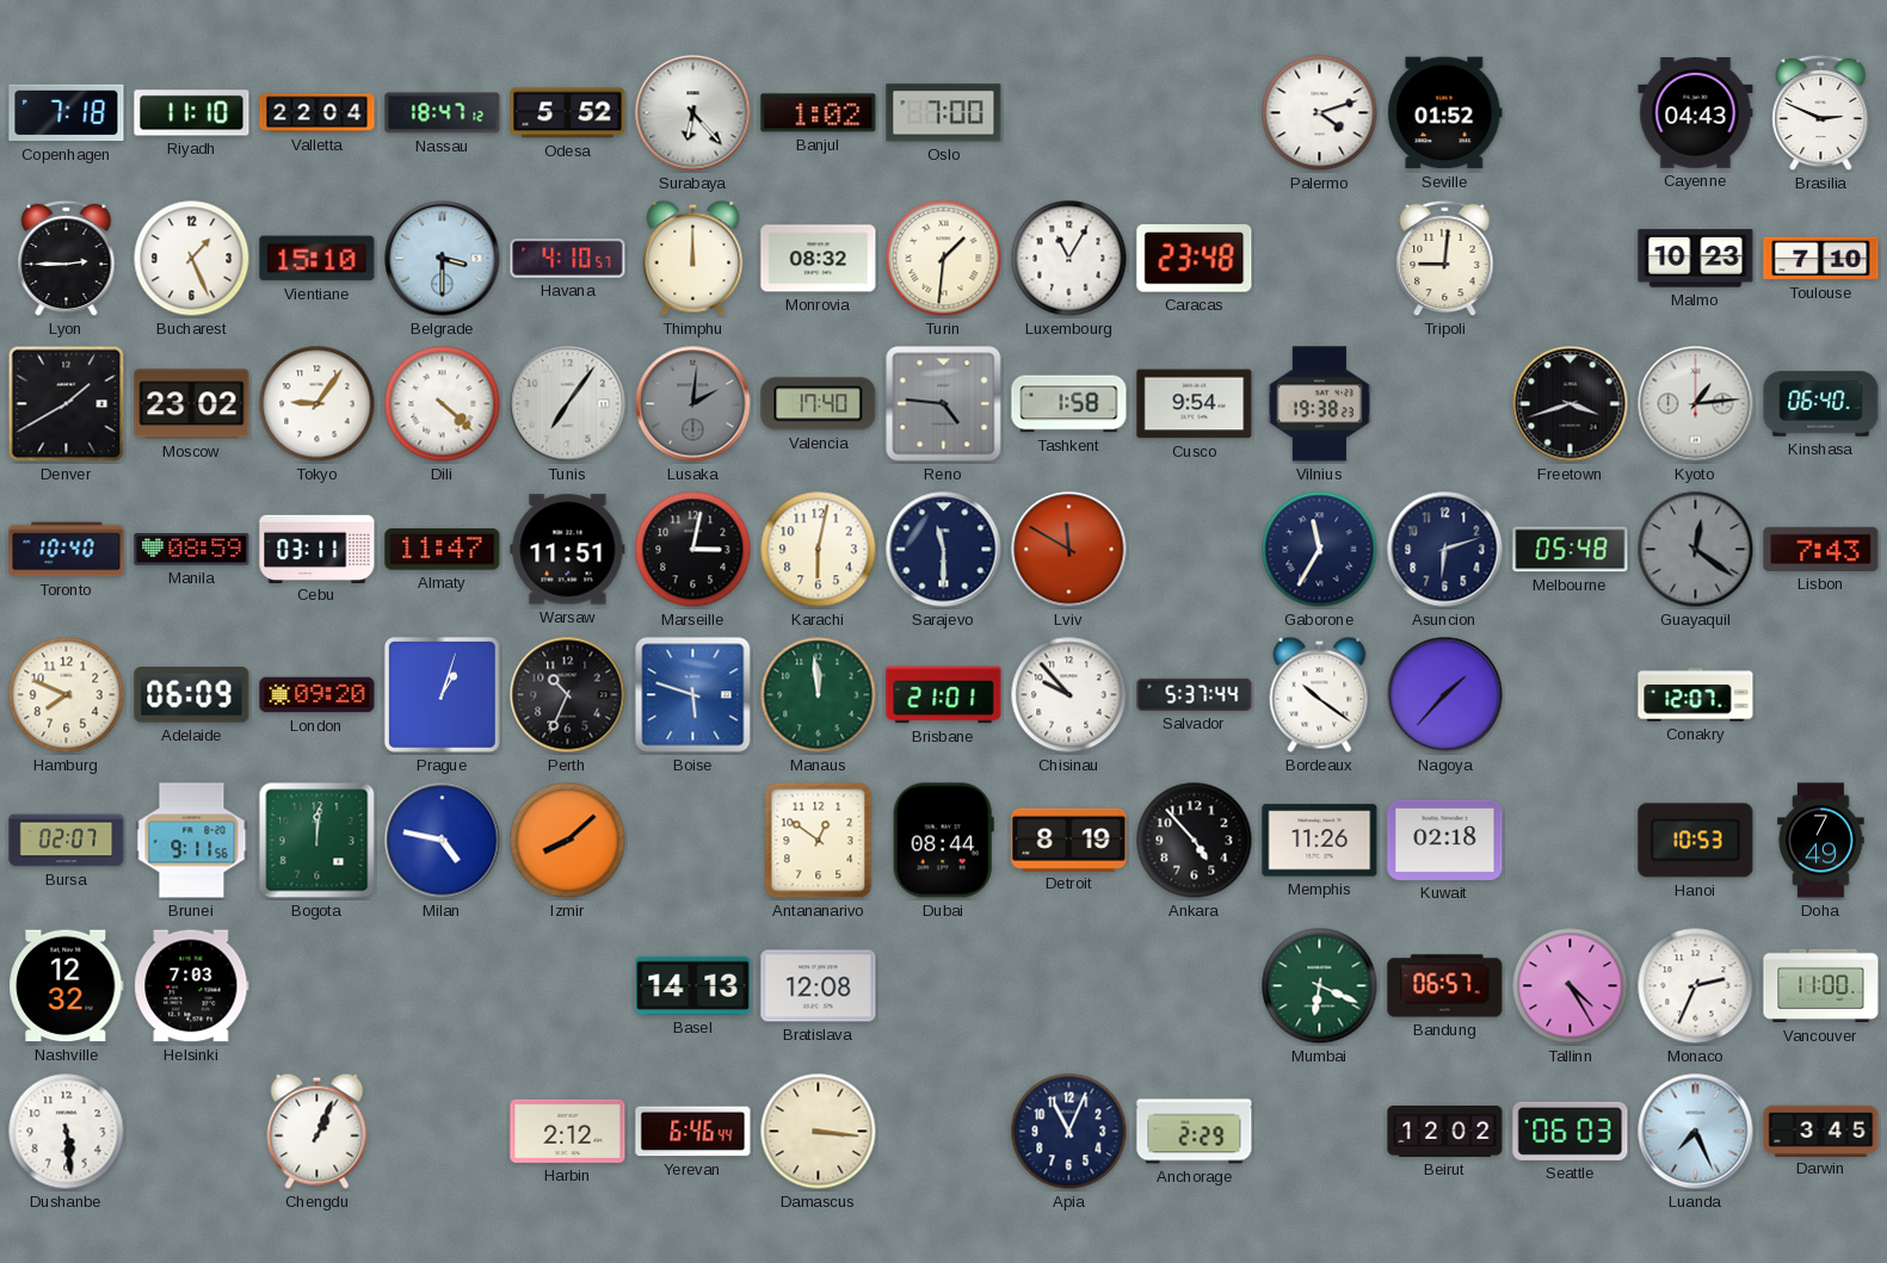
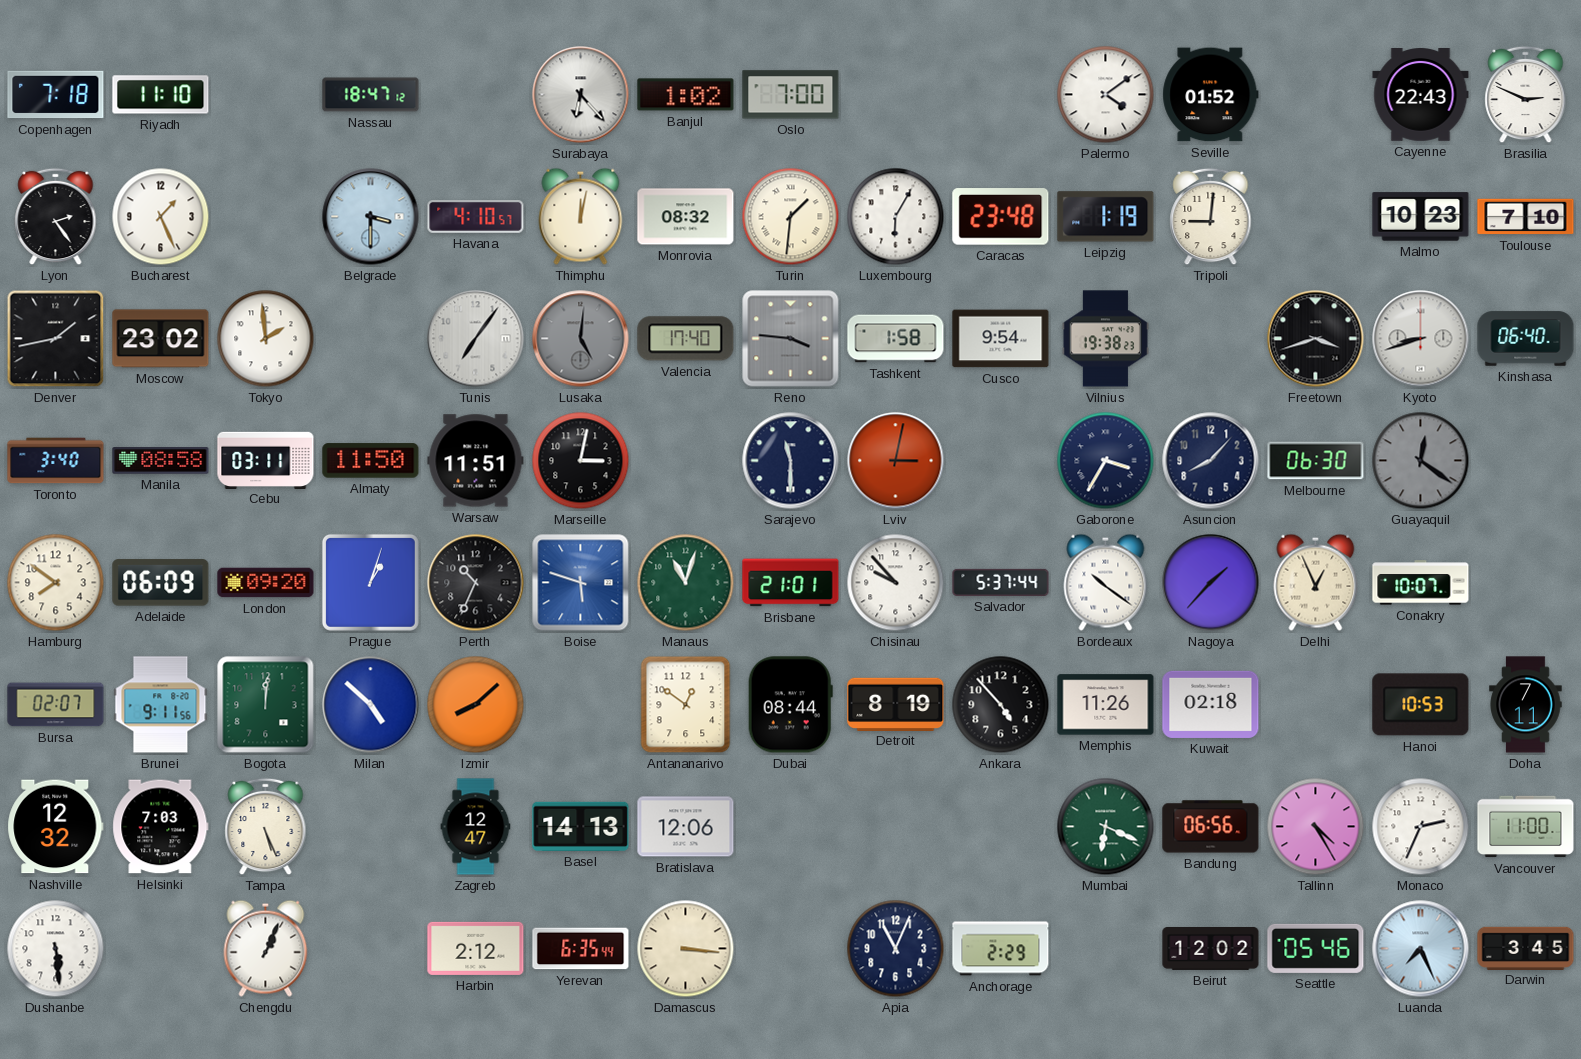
Valletta: 22:04 -> none
Odesa: 5:52 -> none
Palermo: 4:12 -> 4:09
Cayenne: 04:43 -> 22:43
Lyon: 2:45 -> 2:24
Vientiane: 15:10 -> none
Thimphu: 12:00 -> 12:02
Luxembourg: 11:05 -> 6:05
Leipzig: none -> 1:19
Denver: 1:40 -> 1:43
Tokyo: 9:06 -> 1:59
Dili: 4:22 -> none
Lusaka: 2:01 -> 5:01
Reno: 4:46 -> 3:46
Kyoto: 1:14 -> 8:42
Toronto: 10:40 -> 3:40
Manila: 08:59 -> 08:58
Almaty: 11:47 -> 11:50
Karachi: 6:02 -> none
Lviv: 11:50 -> 3:02
Gaborone: 11:35 -> 3:35
Asuncion: 6:12 -> 8:07
Melbourne: 05:48 -> 06:30
Lisbon: 7:43 -> none
Hamburg: 7:49 -> 7:51
Manaus: 11:59 -> 11:03
Delhi: none -> 12:56
Conakry: 12:07 -> 10:07
Milan: 4:47 -> 4:52
Doha: 7:49 -> 7:11
Tampa: none -> 5:26
Zagreb: none -> 12:47
Bratislava: 12:08 -> 12:06
Bandung: 06:57 -> 06:56
Yerevan: 6:46 -> 6:35
Seattle: 06:03 -> 05:46
